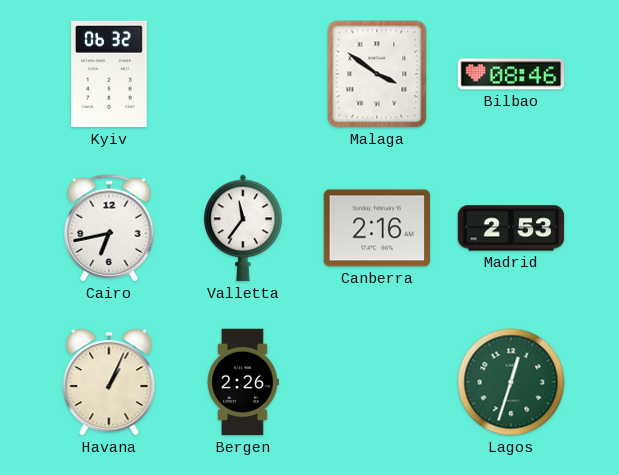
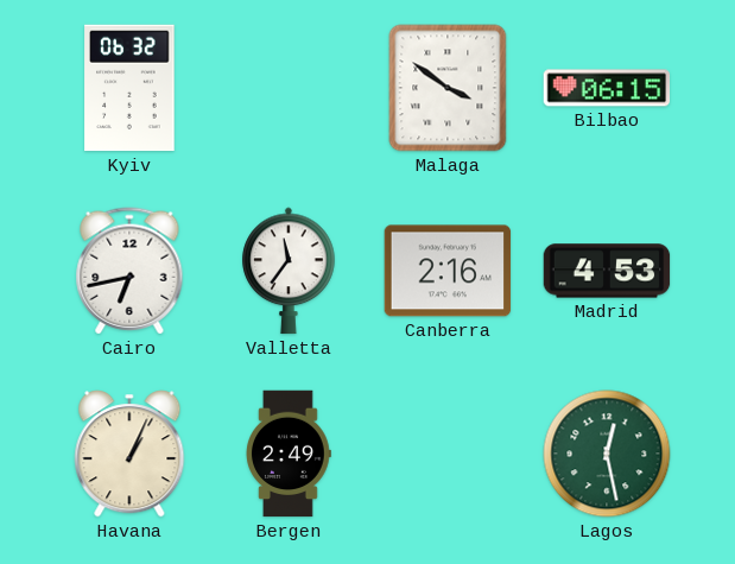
Bilbao: 08:46 -> 06:15
Madrid: 2:53 -> 4:53
Bergen: 2:26 -> 2:49
Lagos: 12:33 -> 12:28
